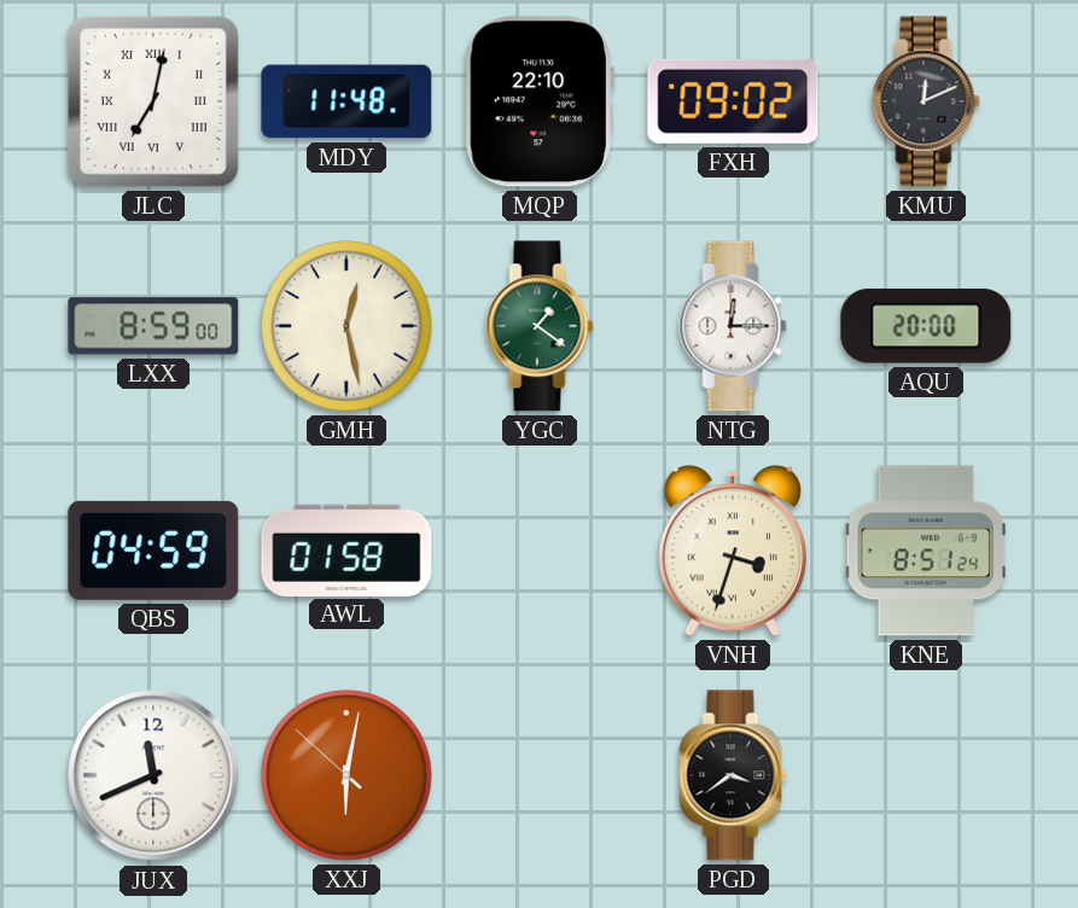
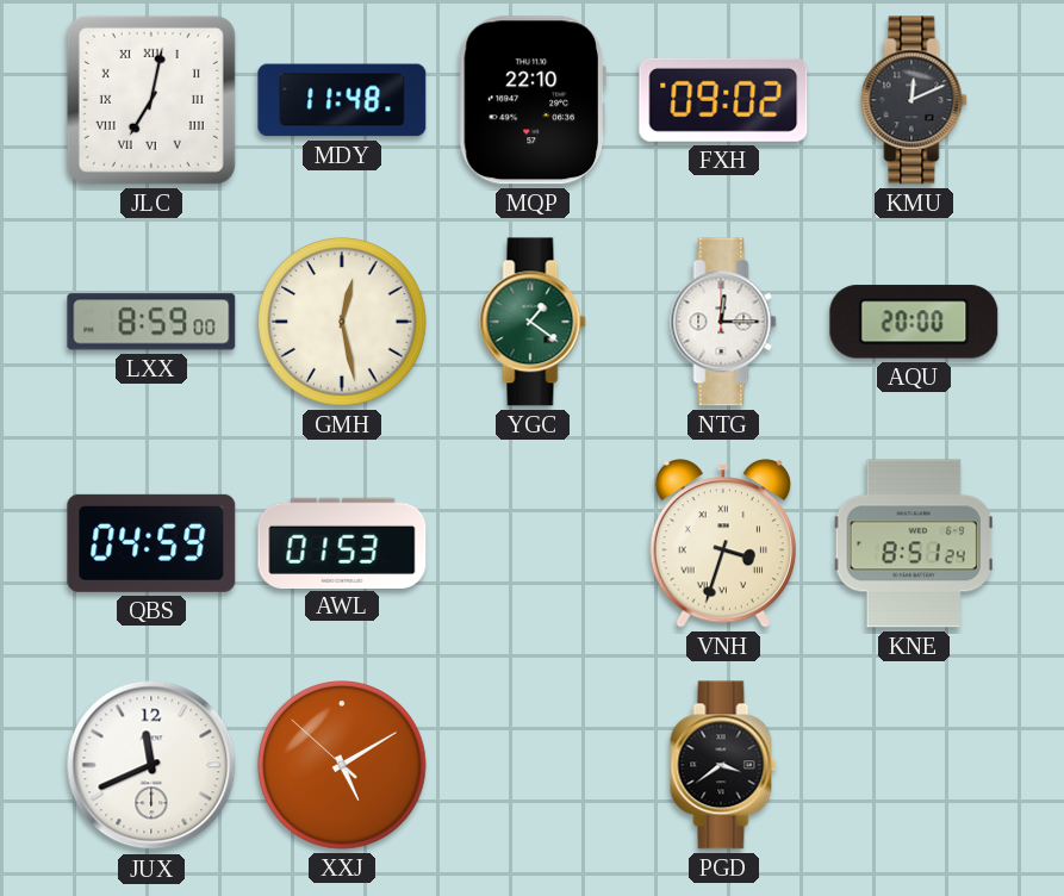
AWL: 01:58 -> 01:53
XXJ: 6:01 -> 5:09
